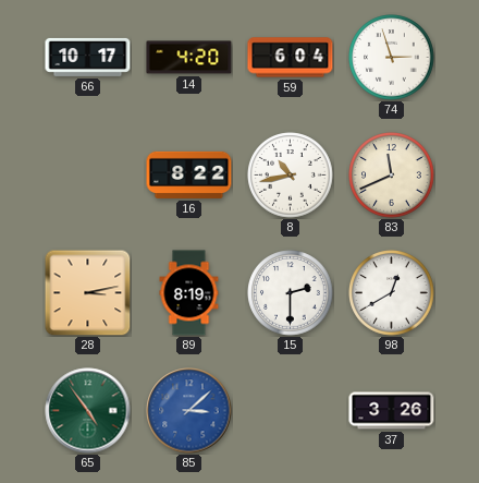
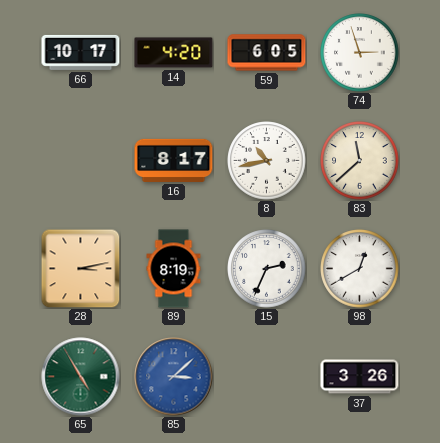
59: 6:04 -> 6:05
16: 8:22 -> 8:17
83: 11:41 -> 11:38
15: 2:30 -> 2:34
65: 4:54 -> 4:55
